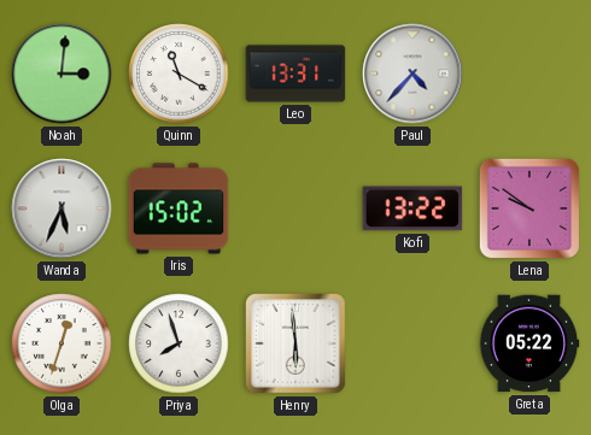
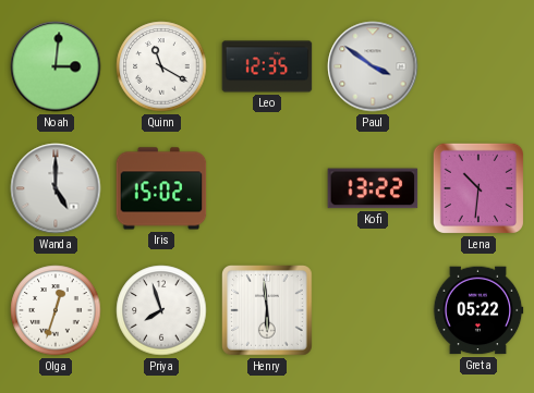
Leo: 13:31 -> 12:35
Paul: 4:37 -> 3:51
Wanda: 5:34 -> 5:00
Lena: 9:51 -> 10:31
